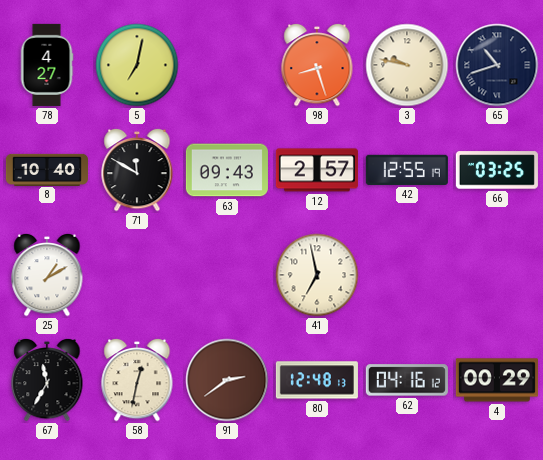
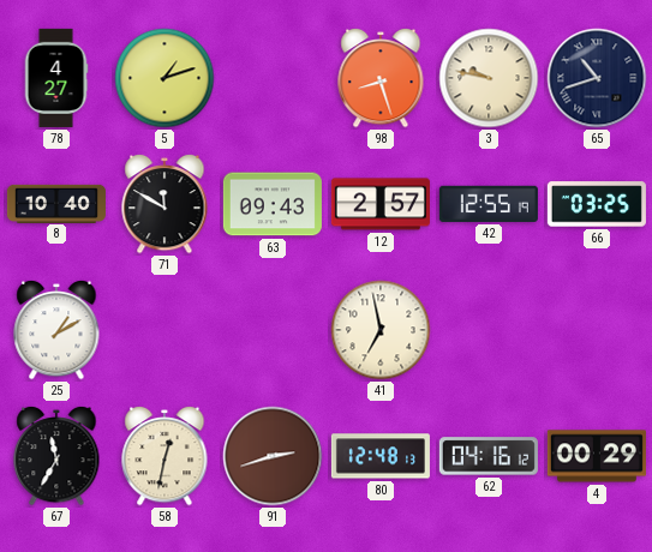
5: 7:02 -> 1:12
91: 2:39 -> 2:42
